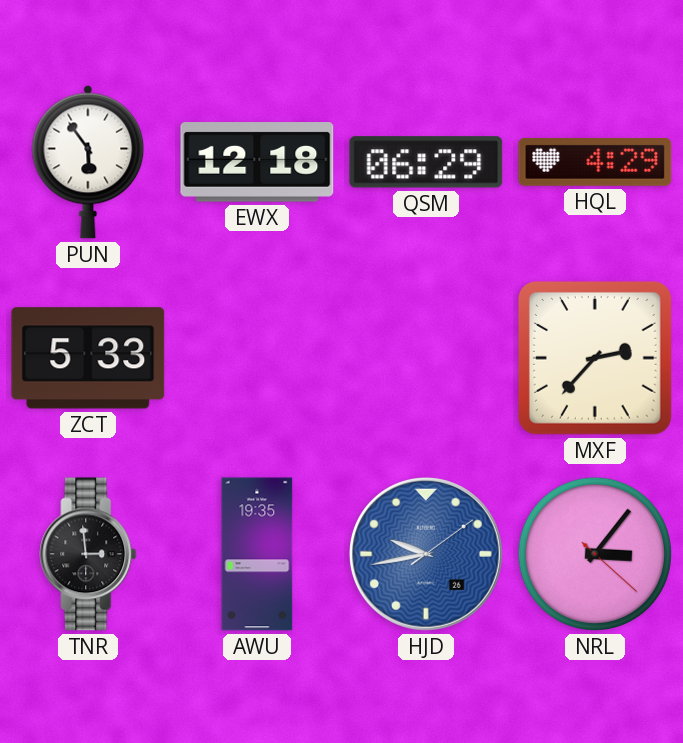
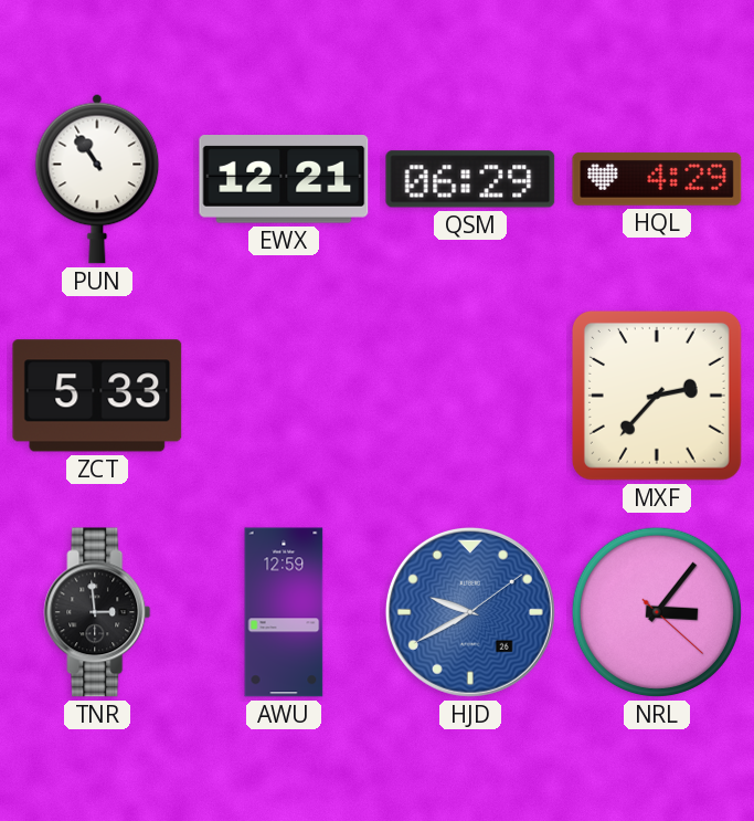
PUN: 5:54 -> 10:54
EWX: 12:18 -> 12:21
AWU: 19:35 -> 12:59
HJD: 9:43 -> 9:40
